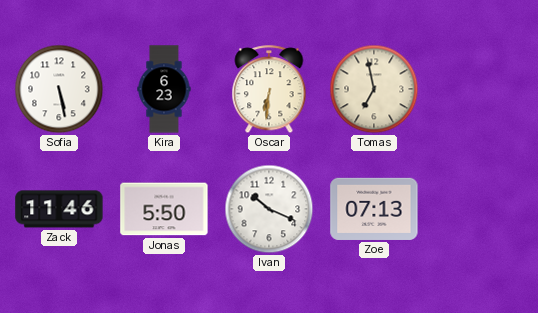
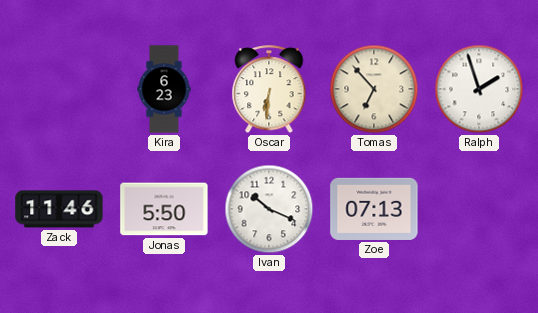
Sofia: 5:28 -> none
Tomas: 6:58 -> 6:53
Ralph: none -> 1:57
